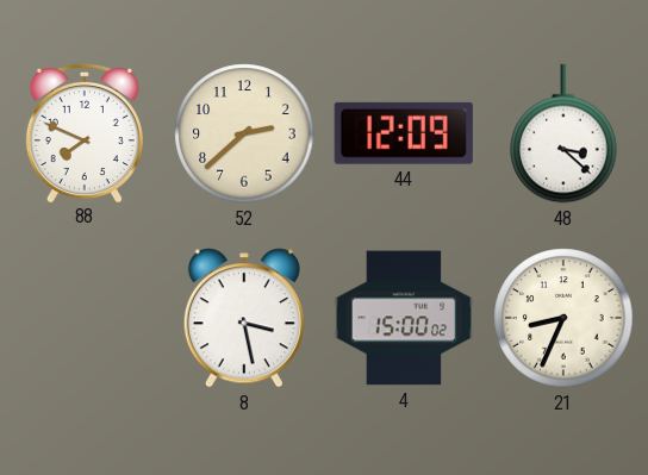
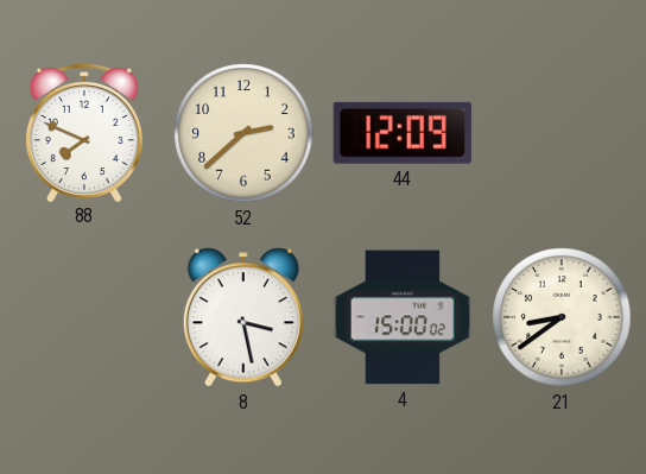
48: 3:22 -> none
21: 8:34 -> 8:39
